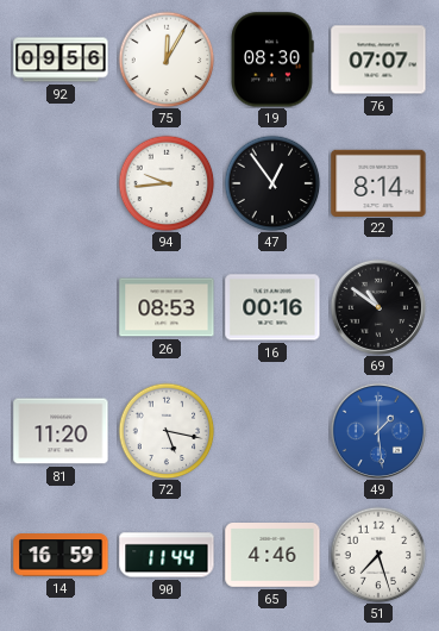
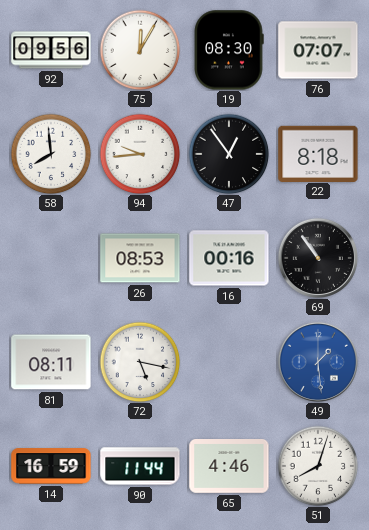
58: none -> 7:59
22: 8:14 -> 8:18
69: 10:51 -> 10:54
81: 11:20 -> 08:11
51: 7:27 -> 8:03
